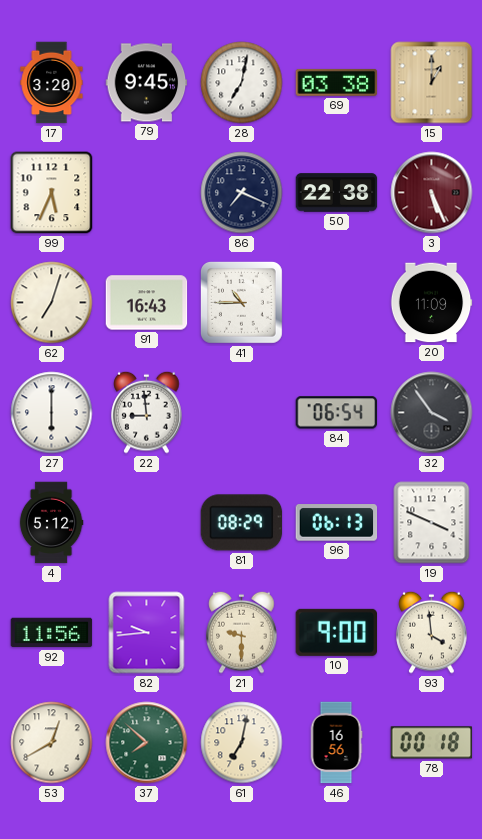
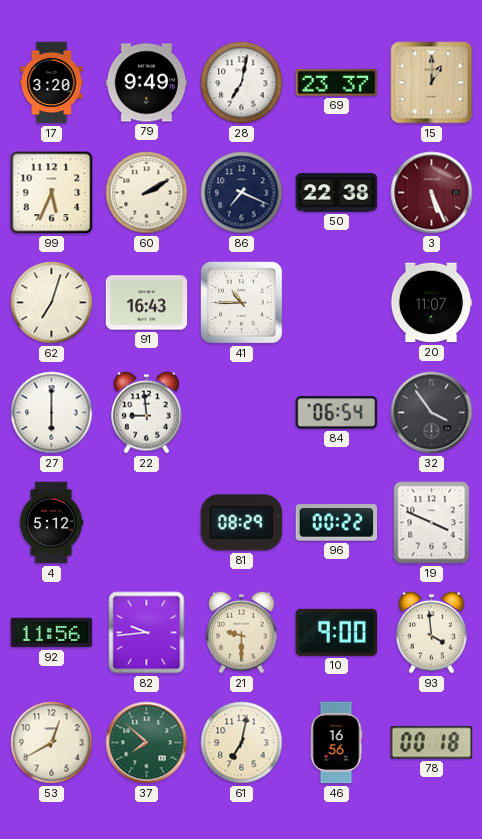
79: 9:45 -> 9:49
69: 03:38 -> 23:37
60: none -> 2:10
20: 11:09 -> 11:07
96: 06:13 -> 00:22
